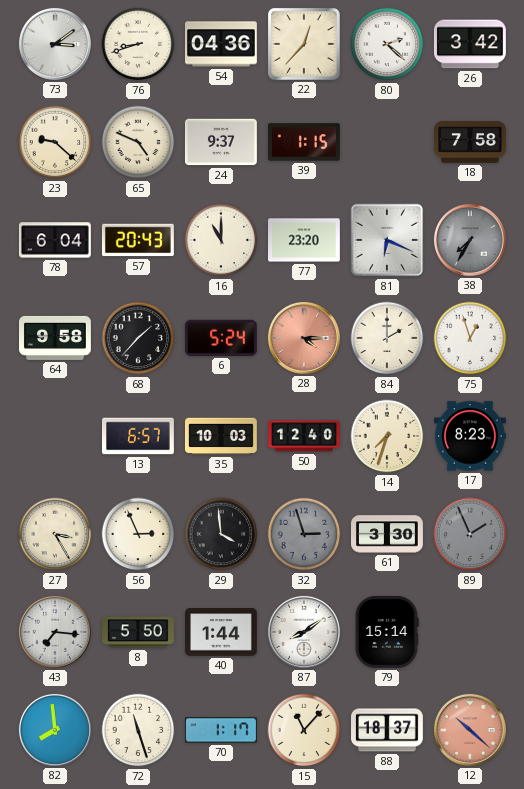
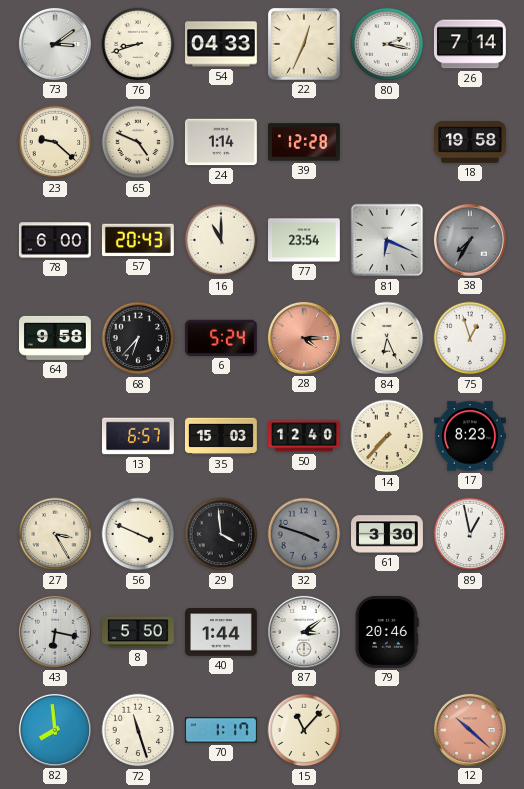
54: 04:36 -> 04:33
22: 12:37 -> 12:34
80: 2:22 -> 2:17
26: 3:42 -> 7:14
24: 9:37 -> 1:14
39: 1:15 -> 12:28
18: 7:58 -> 19:58
78: 6:04 -> 6:00
77: 23:20 -> 23:54
68: 1:37 -> 6:37
84: 2:00 -> 6:26
35: 10:03 -> 15:03
14: 7:33 -> 7:37
56: 2:56 -> 3:49
32: 2:57 -> 3:48
89: 1:56 -> 12:58
89 dial: grey -> white
43: 7:16 -> 6:17
87: 8:09 -> 3:09
79: 15:14 -> 20:46
88: 18:37 -> none
